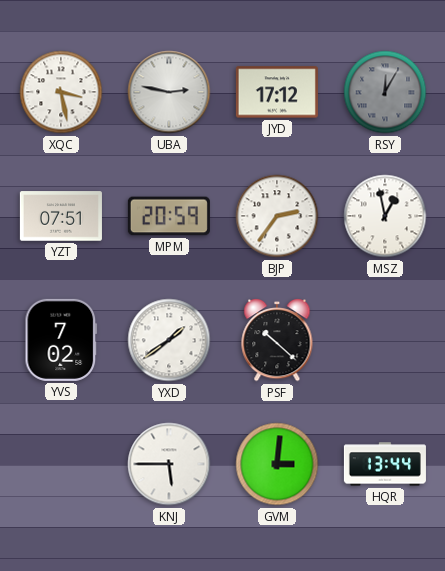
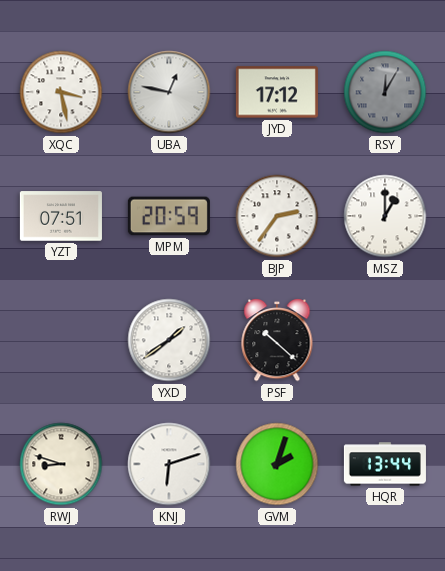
UBA: 2:47 -> 12:47
MSZ: 12:58 -> 1:00
YVS: 7:02 -> none
RWJ: none -> 8:48
KNJ: 5:45 -> 6:12
GVM: 3:01 -> 2:03
